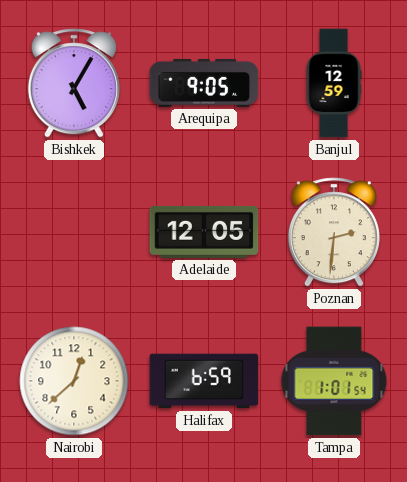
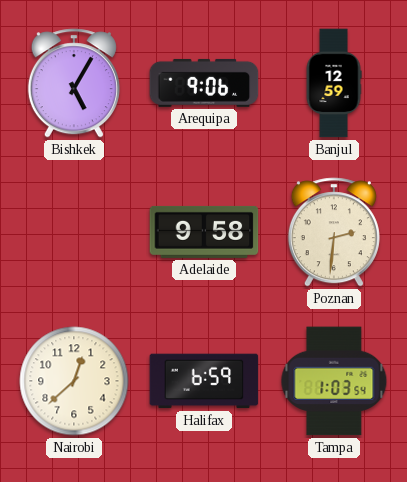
Arequipa: 9:05 -> 9:06
Adelaide: 12:05 -> 9:58
Tampa: 1:01 -> 1:03
